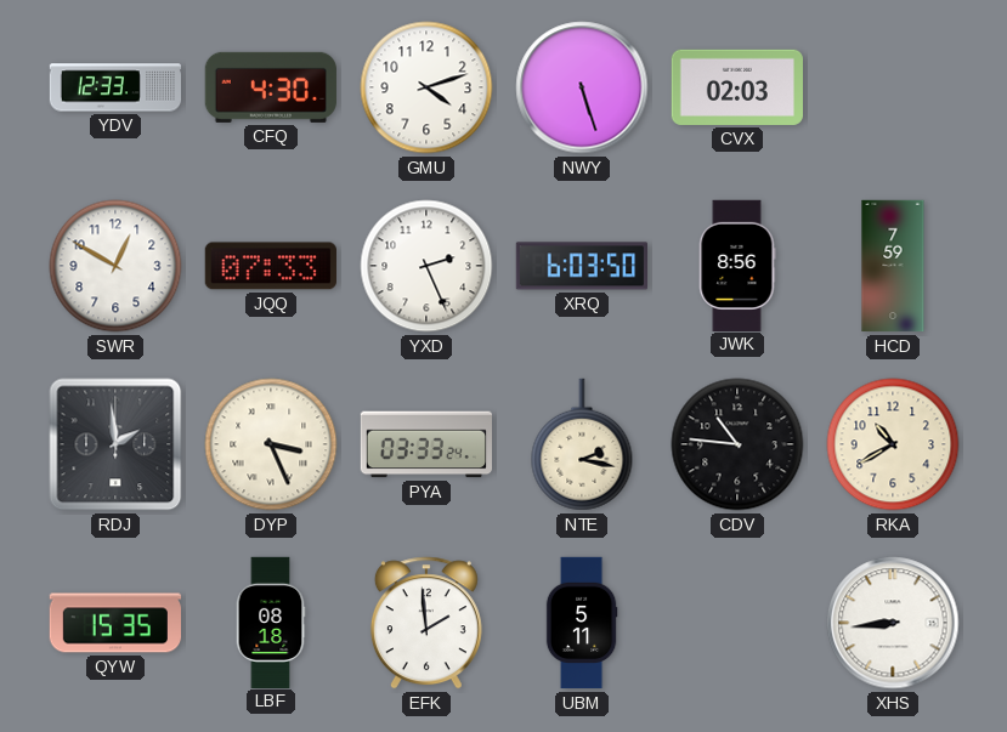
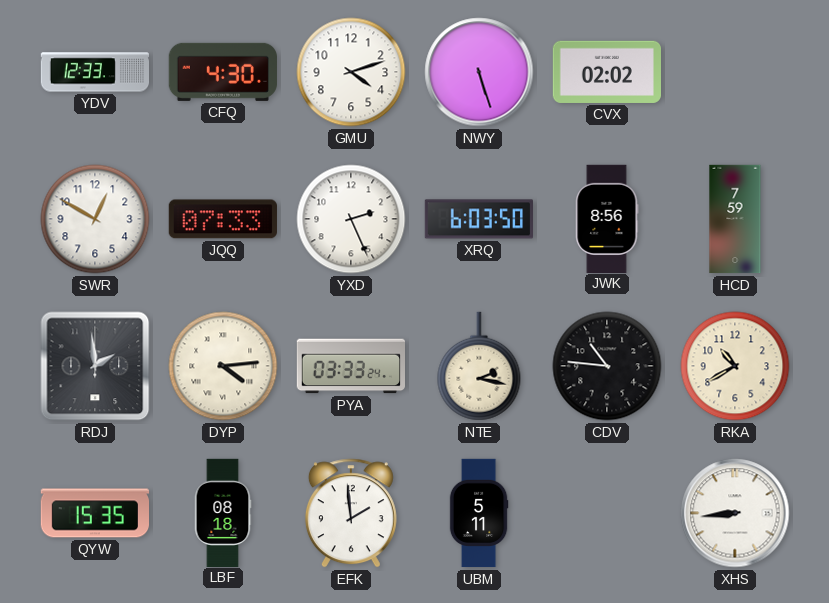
CVX: 02:03 -> 02:02
DYP: 3:26 -> 4:14
